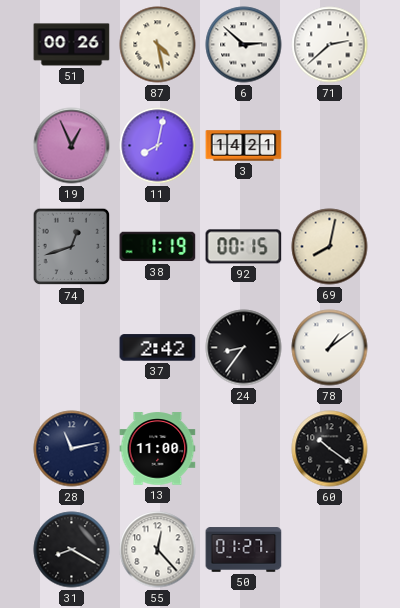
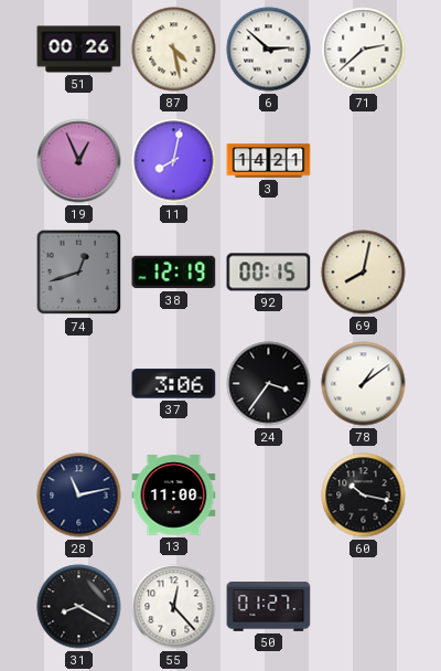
38: 1:19 -> 12:19
37: 2:42 -> 3:06
24: 8:36 -> 3:36
60: 10:21 -> 10:17
